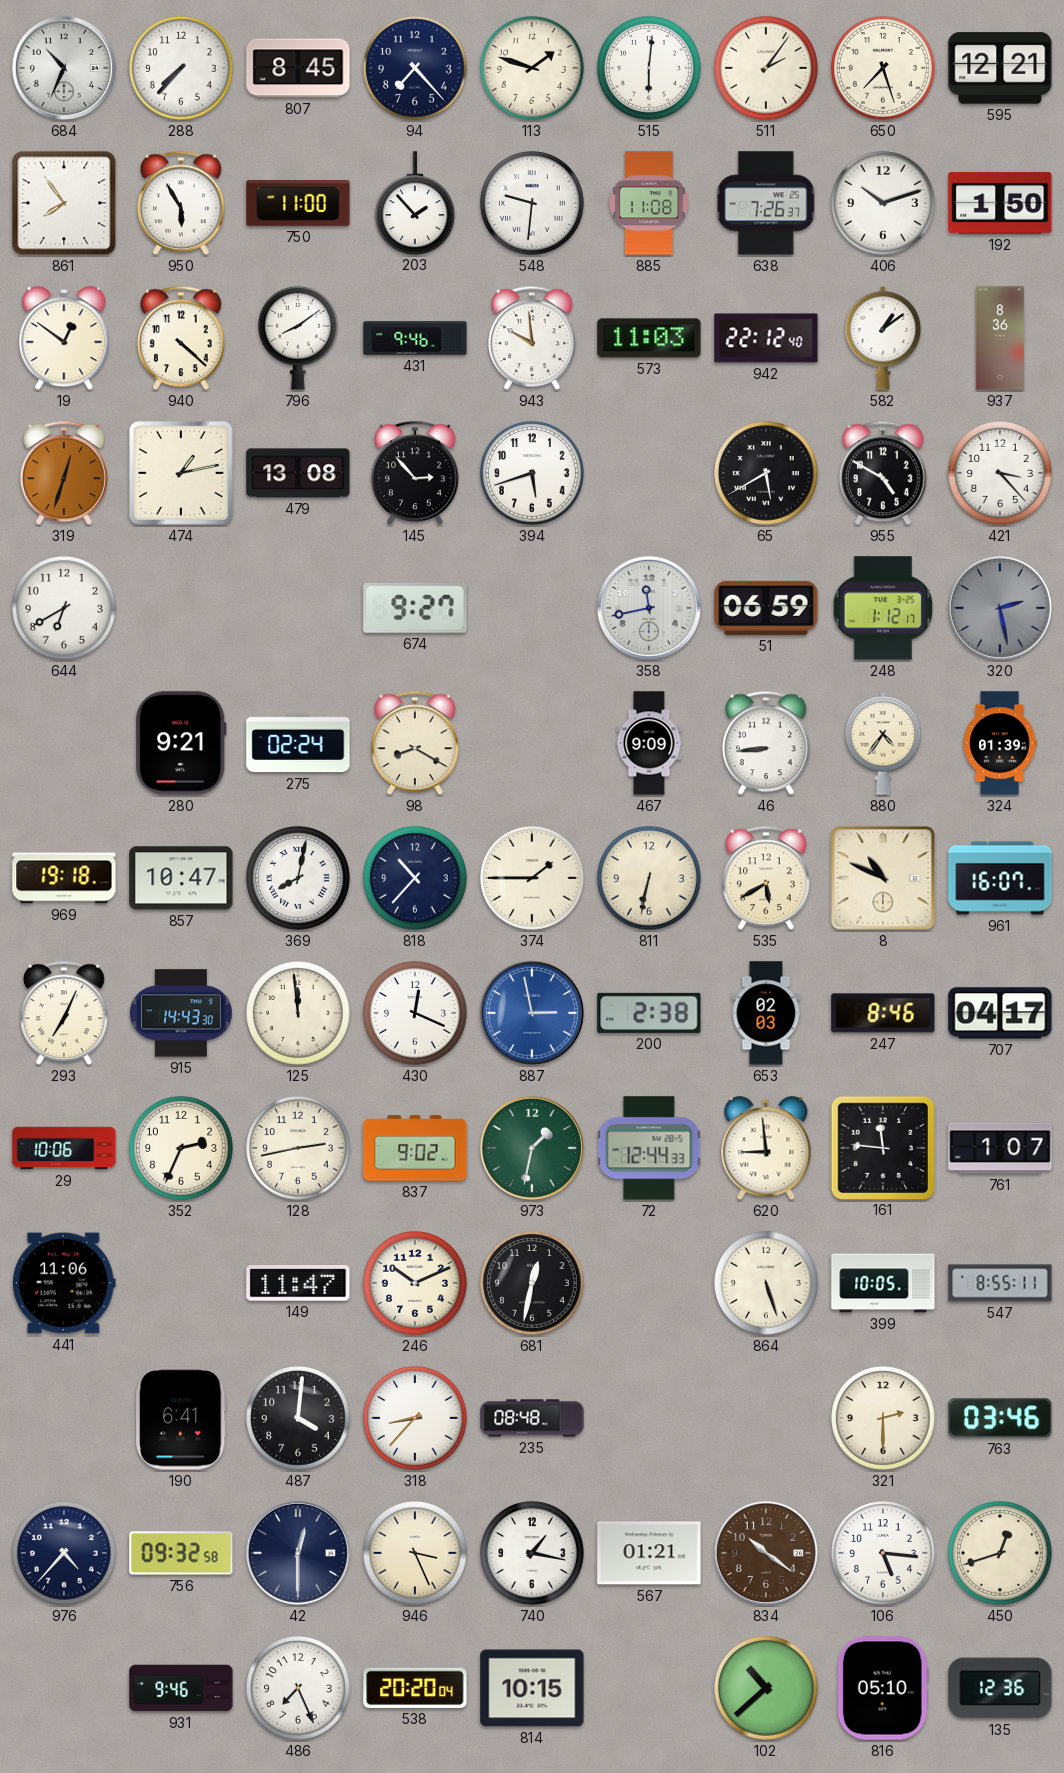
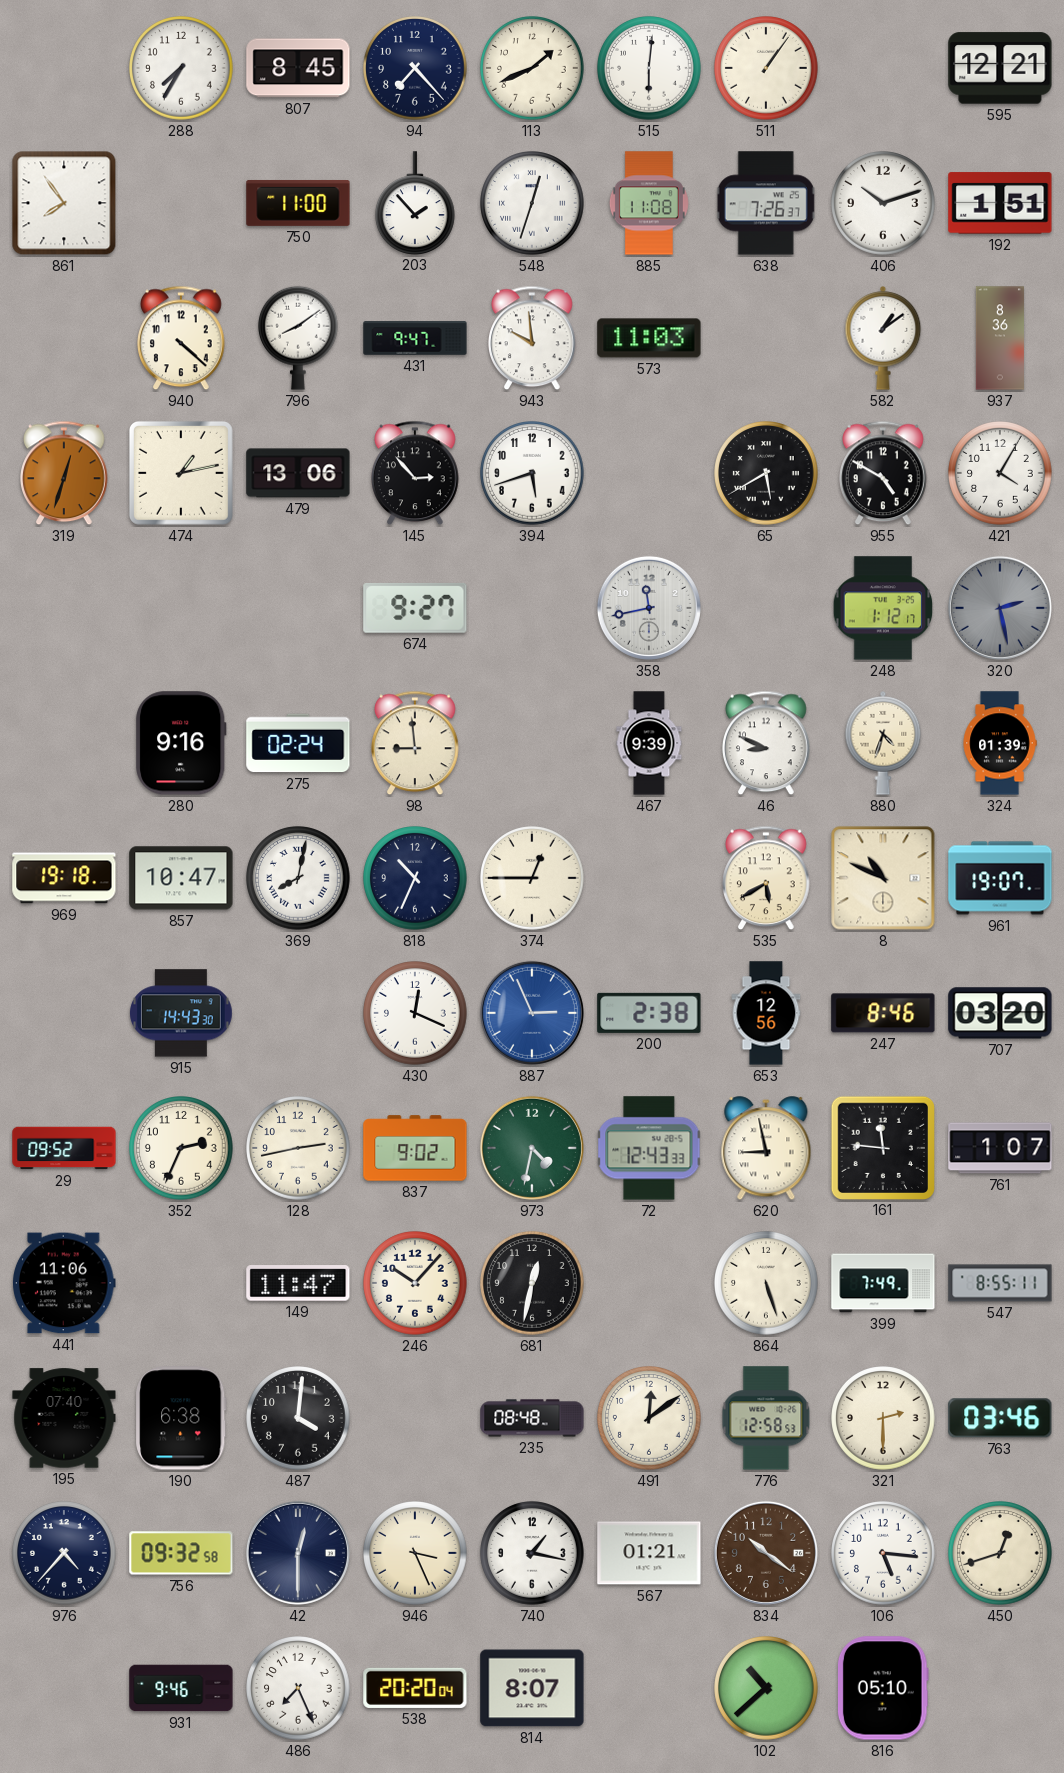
684: 10:34 -> none
288: 7:37 -> 7:35
113: 1:48 -> 1:41
511: 2:06 -> 1:06
650: 7:27 -> none
950: 5:55 -> none
548: 9:31 -> 12:33
192: 1:50 -> 1:51
19: 12:51 -> none
431: 9:46 -> 9:47
942: 22:12 -> none
479: 13:08 -> 13:06
421: 3:23 -> 4:05
644: 6:40 -> none
51: 06:59 -> none
280: 9:21 -> 9:16
98: 8:20 -> 8:59
467: 9:09 -> 9:39
46: 8:44 -> 8:49
880: 4:36 -> 4:33
818: 10:37 -> 10:34
374: 1:45 -> 12:45
811: 6:32 -> none
961: 16:07 -> 19:07
293: 7:04 -> none
125: 11:59 -> none
887: 2:58 -> 2:56
653: 02:03 -> 12:56
707: 04:17 -> 03:20
29: 10:06 -> 09:52
973: 1:32 -> 4:32
72: 12:44 -> 12:43
620: 8:59 -> 8:58
246: 10:11 -> 10:07
399: 10:05 -> 7:49
195: none -> 07:40
190: 6:41 -> 6:38
318: 8:37 -> none
491: none -> 12:09
776: none -> 12:58
814: 10:15 -> 8:07
135: 12:36 -> none
